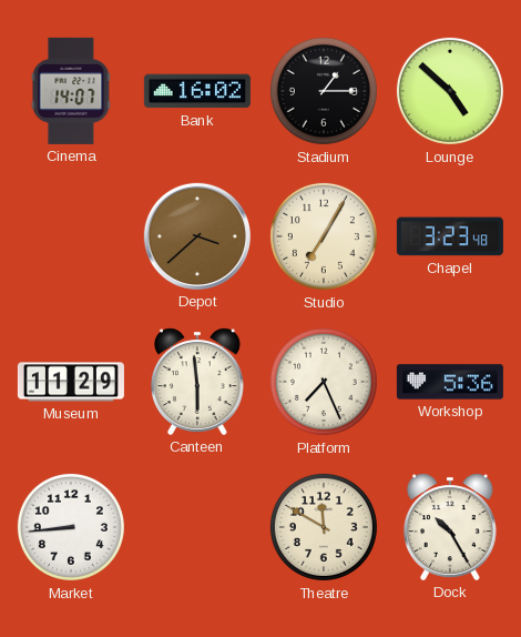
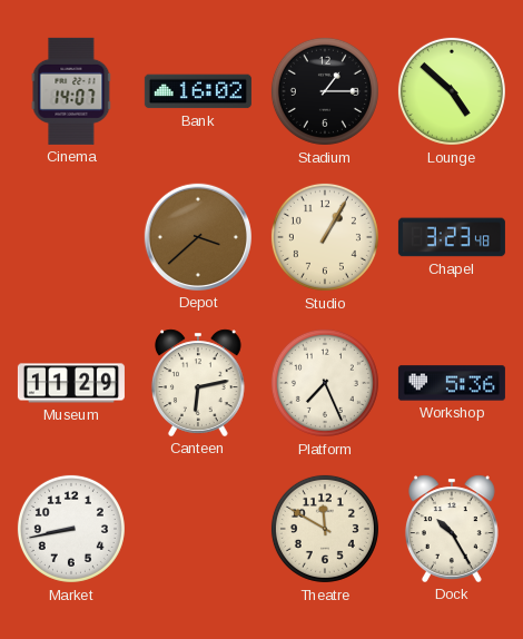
Studio: 7:05 -> 1:05
Canteen: 5:59 -> 6:13
Market: 8:44 -> 8:43
